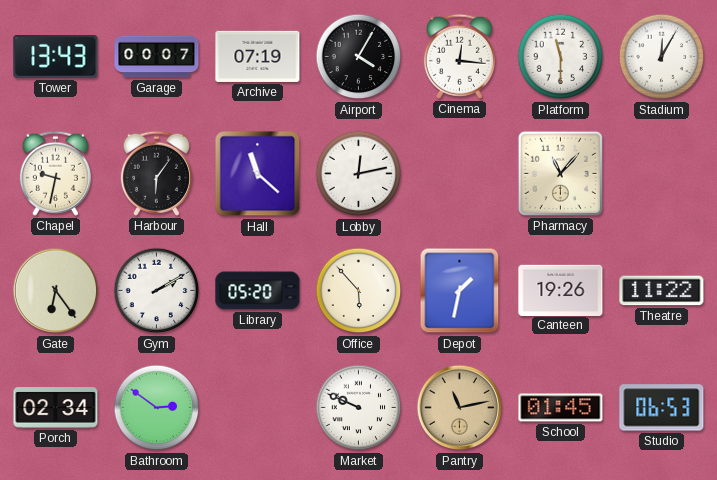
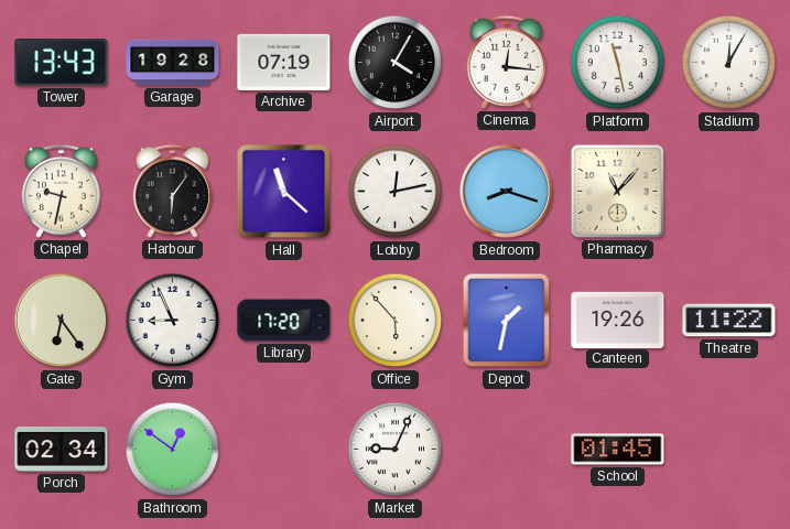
Garage: 00:07 -> 19:28
Platform: 11:30 -> 11:28
Bedroom: none -> 8:18
Gym: 2:10 -> 8:56
Library: 05:20 -> 17:20
Bathroom: 2:51 -> 12:51
Market: 9:49 -> 9:04
Pantry: 11:13 -> none
Studio: 06:53 -> none
